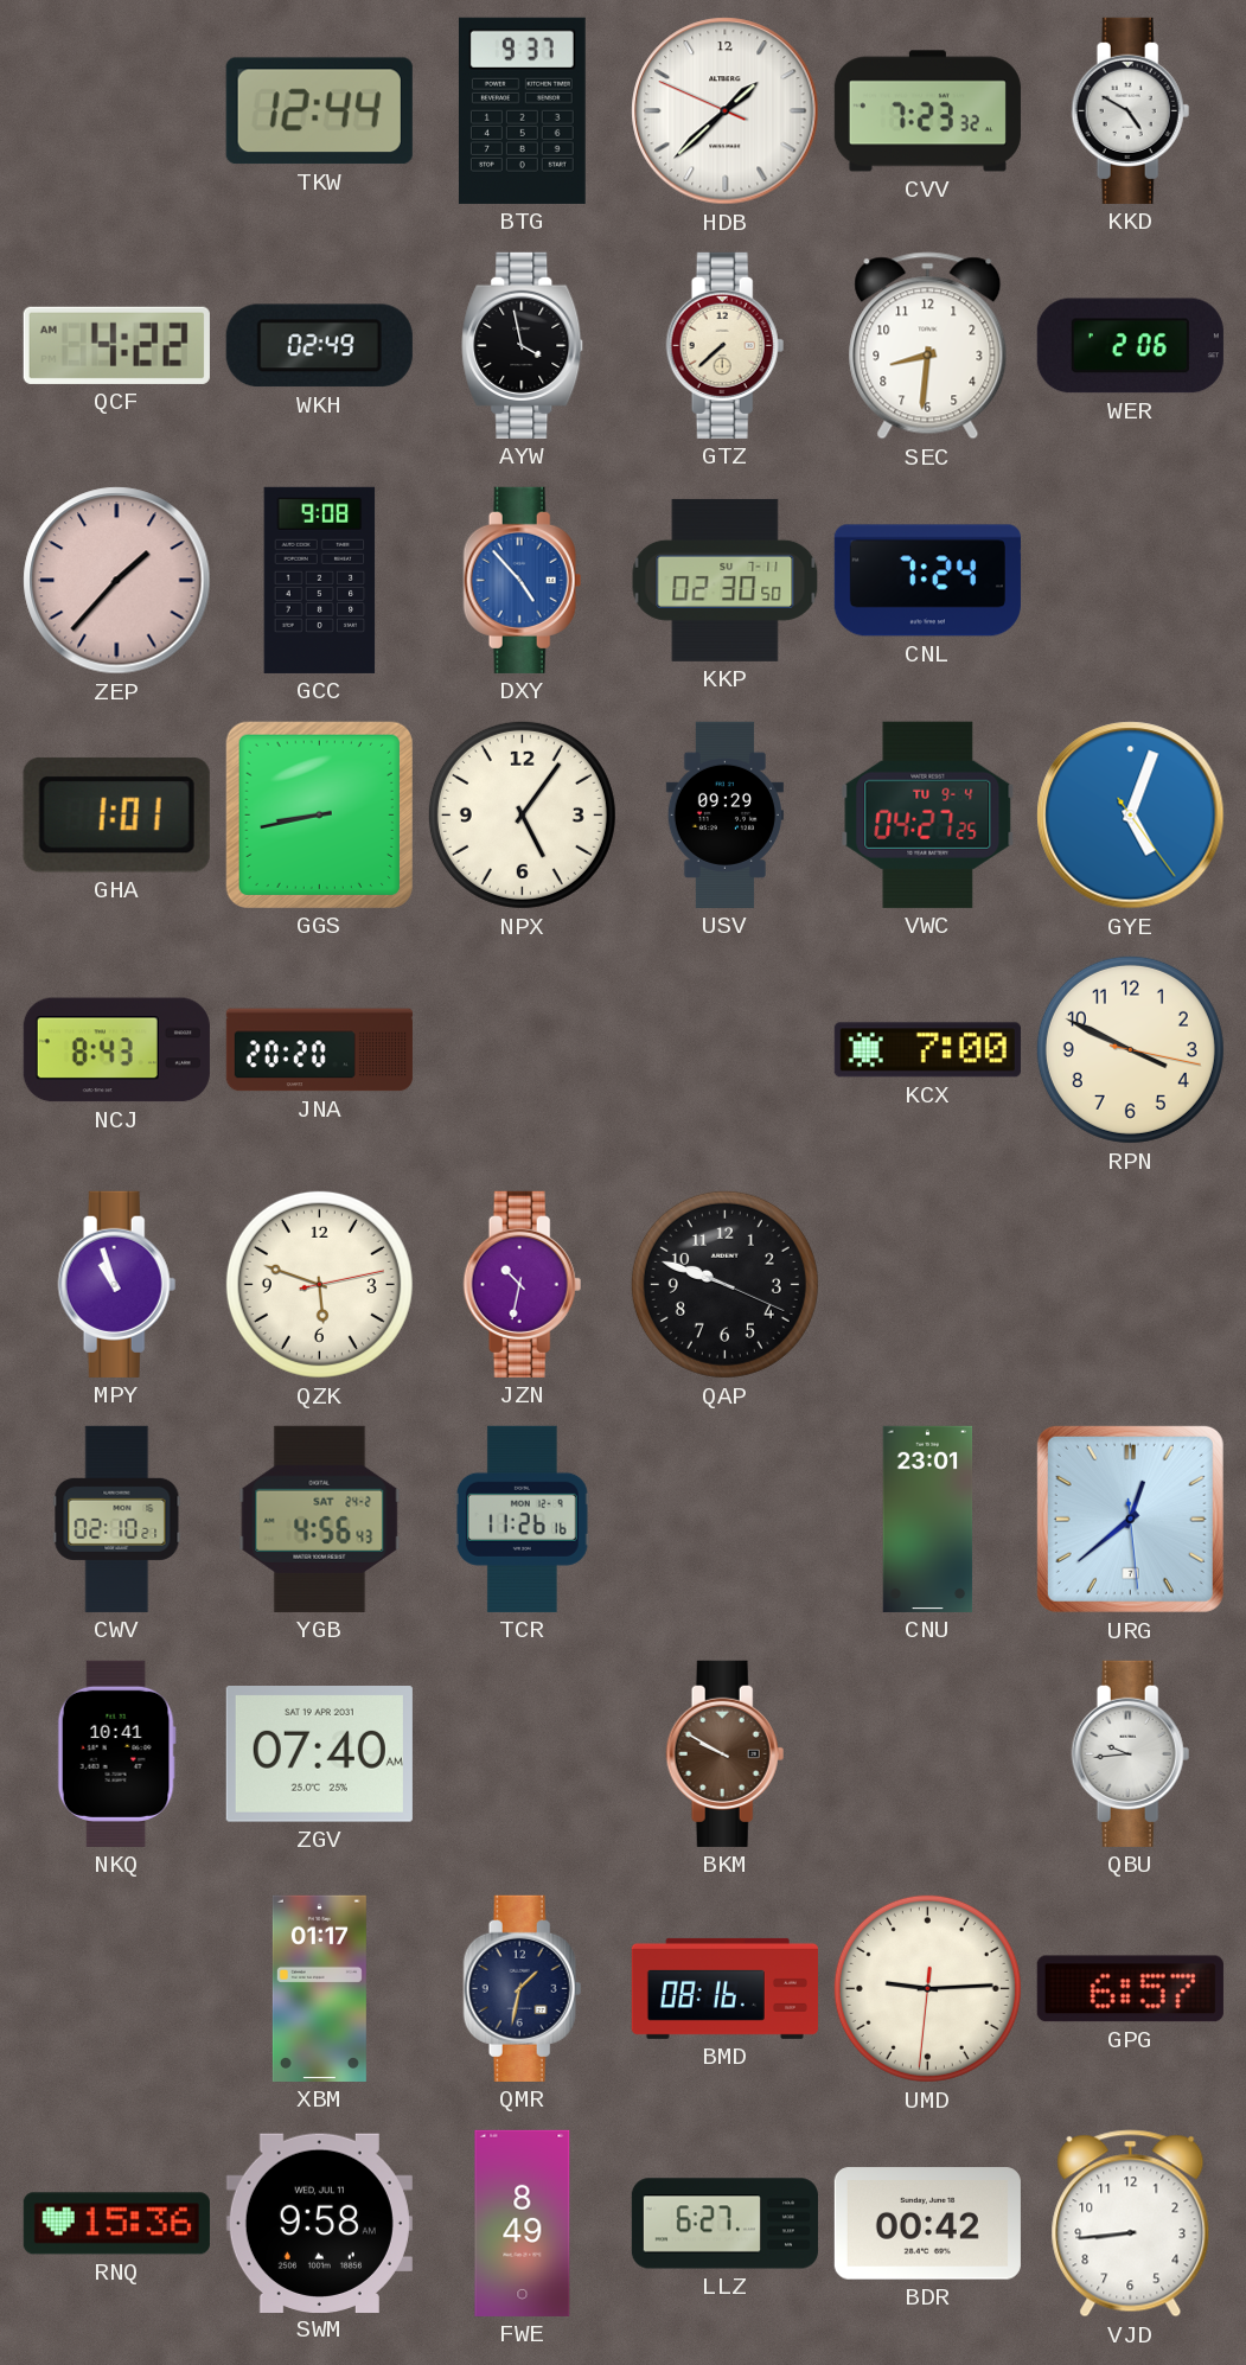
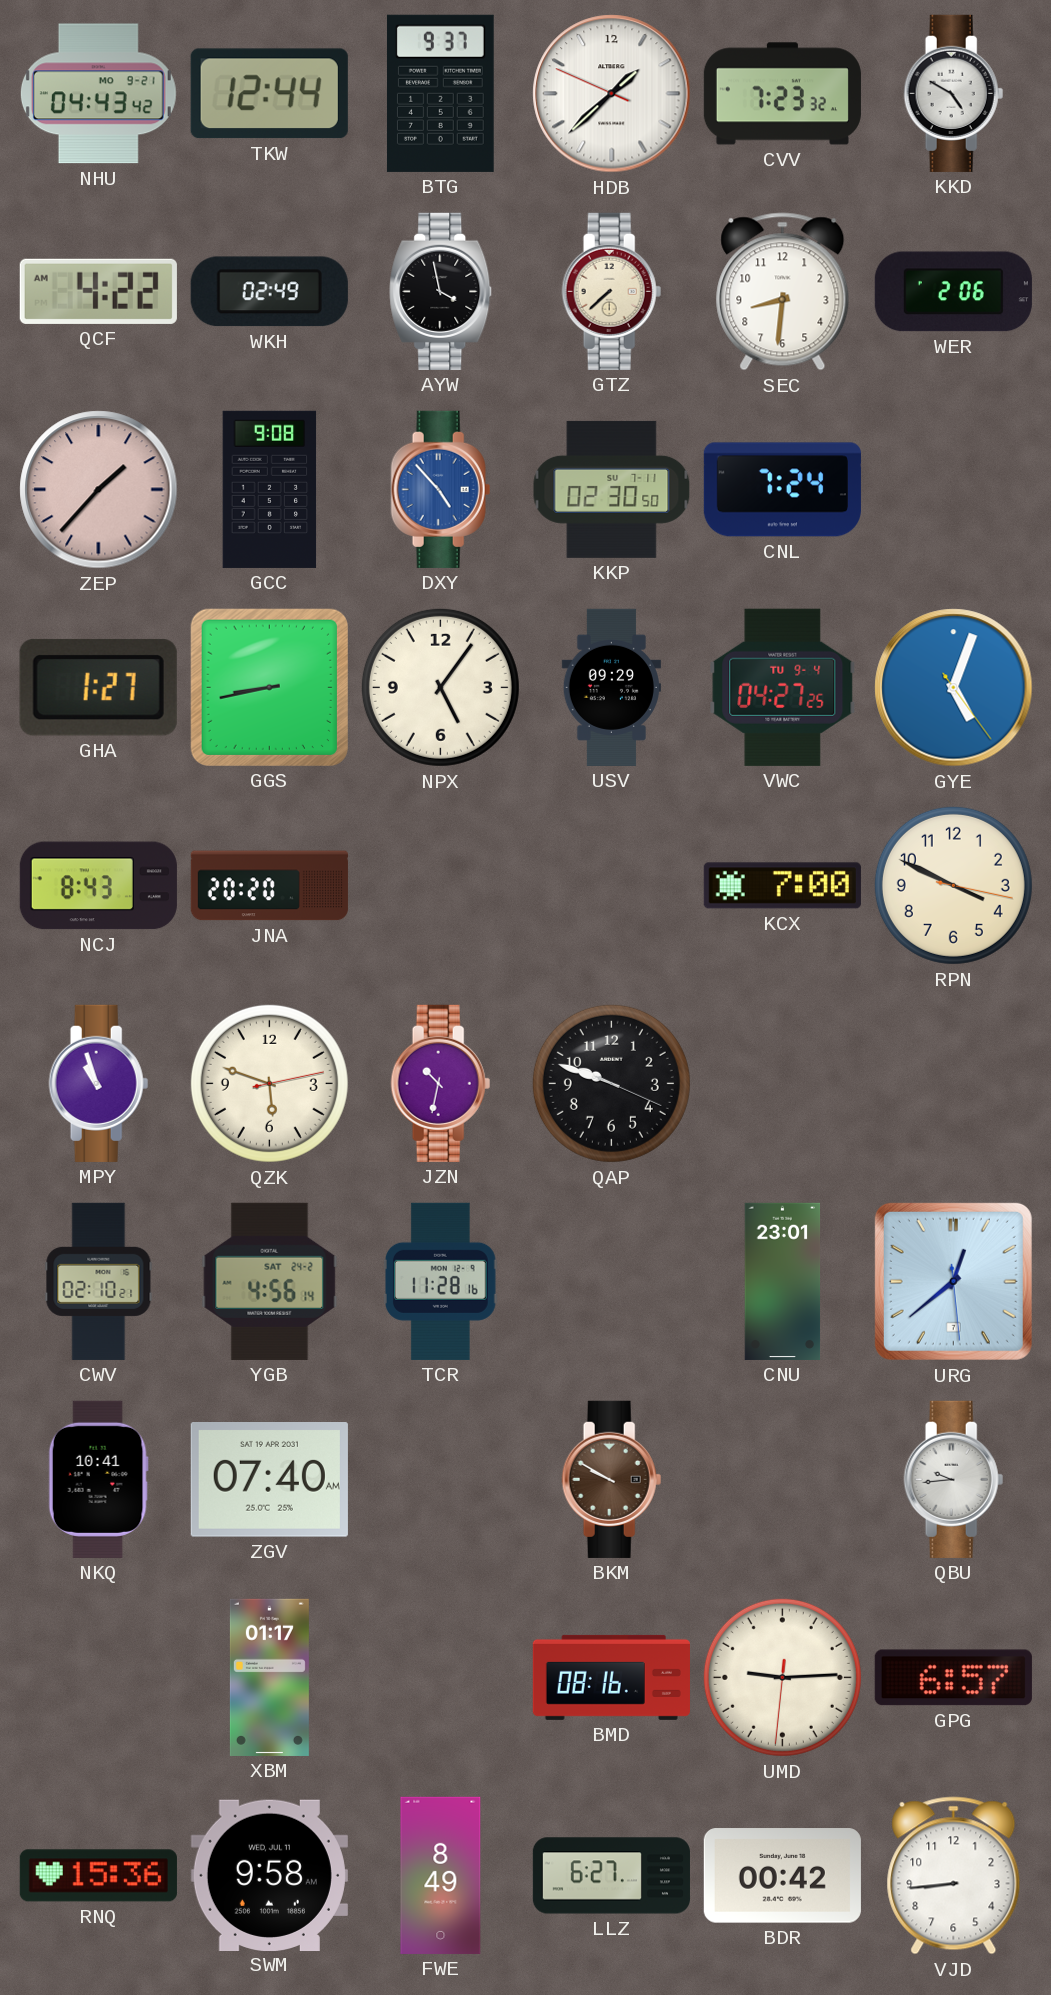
NHU: none -> 04:43
GHA: 1:01 -> 1:27
YGB: 4:56:43 -> 4:56:14
TCR: 11:26 -> 11:28
QMR: 1:32 -> none
